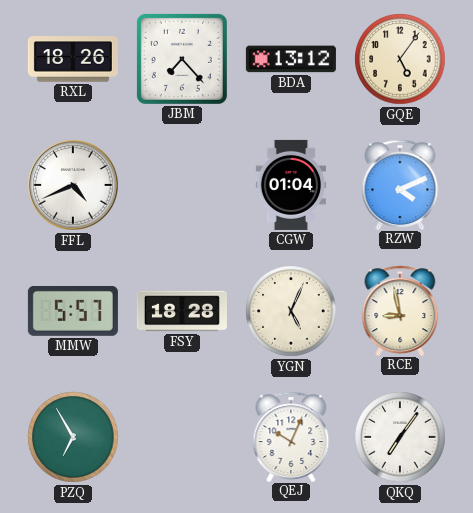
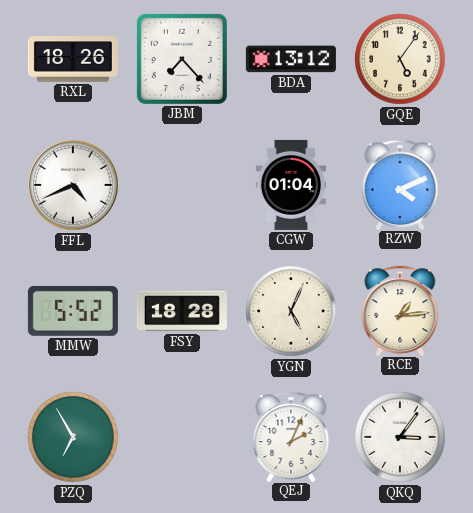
MMW: 5:57 -> 5:52
RCE: 8:58 -> 1:14
QEJ: 10:04 -> 2:04
QKQ: 7:06 -> 3:06
